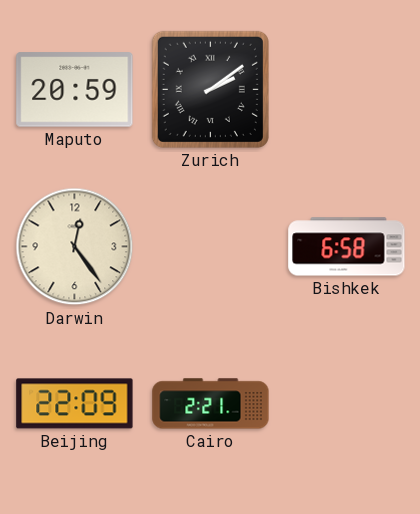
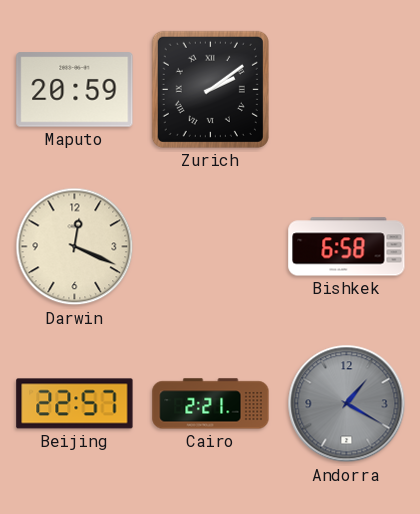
Darwin: 12:24 -> 12:19
Beijing: 22:09 -> 22:57
Andorra: none -> 1:20
